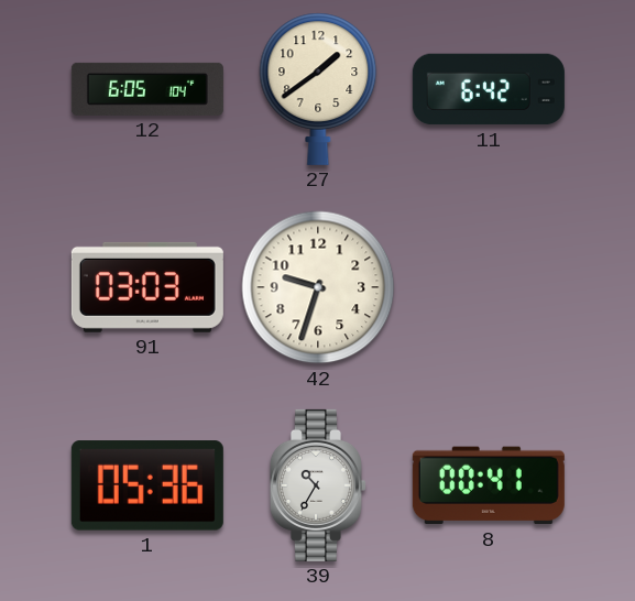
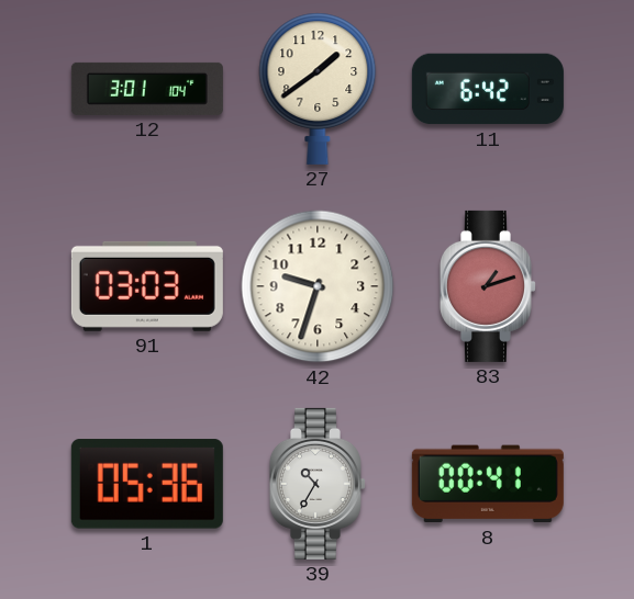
12: 6:05 -> 3:01
83: none -> 1:12
